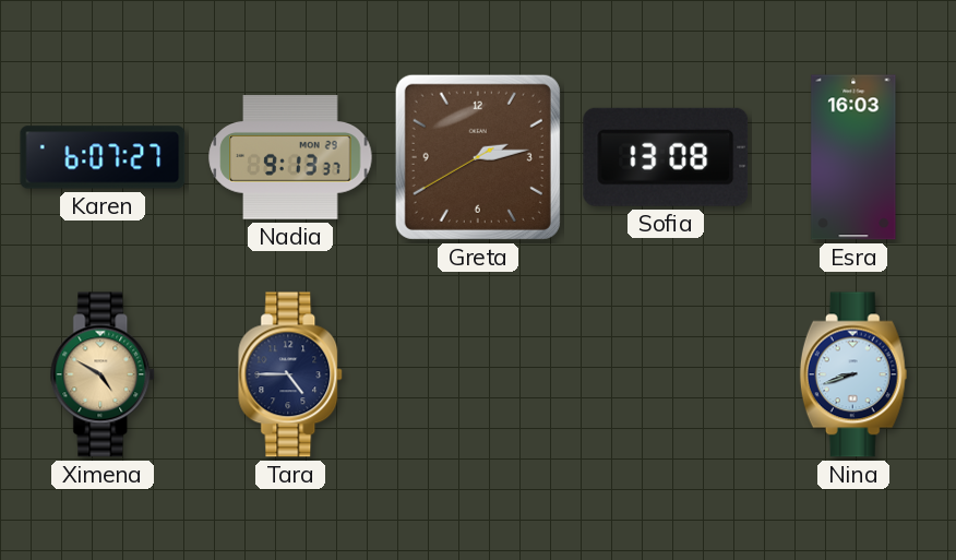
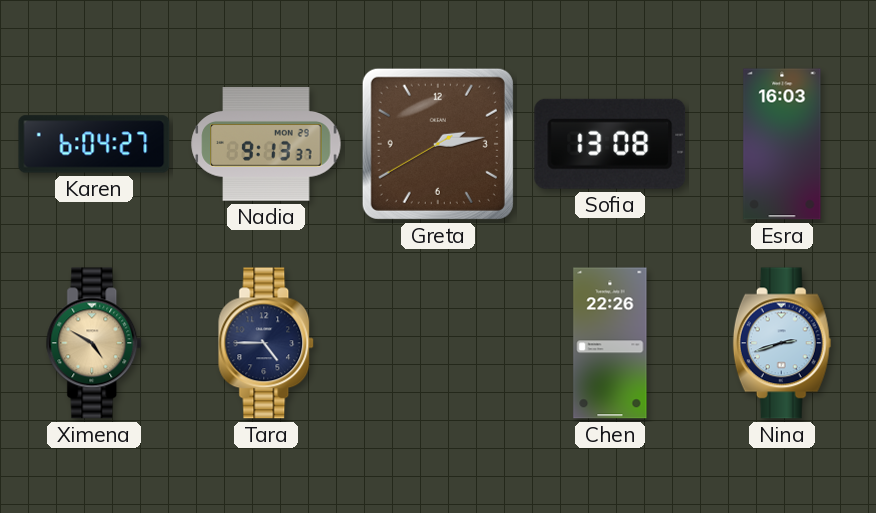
Karen: 6:07 -> 6:04
Chen: none -> 22:26
Nina: 8:42 -> 2:42
